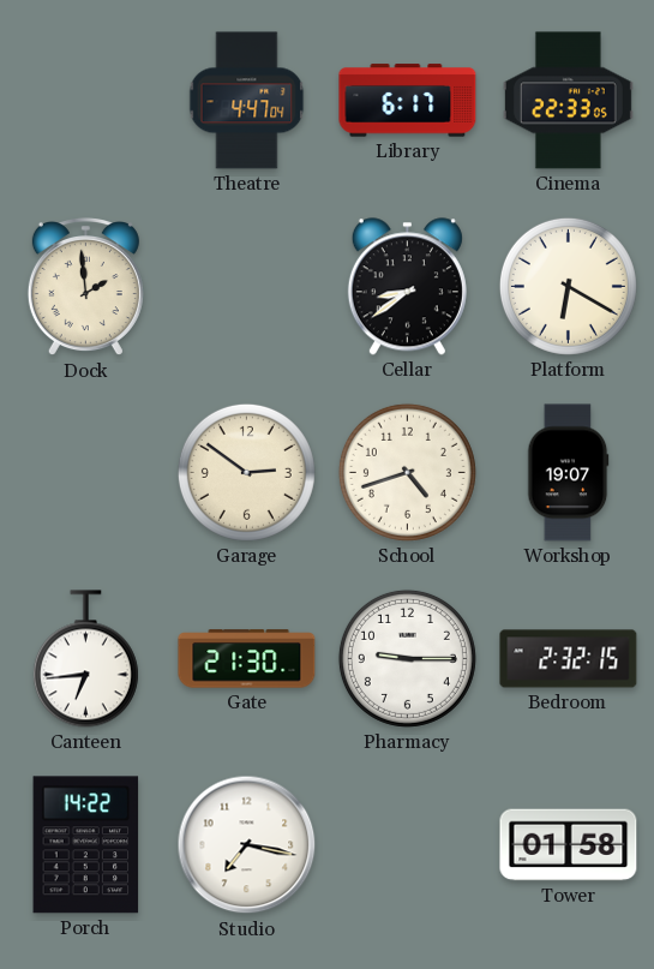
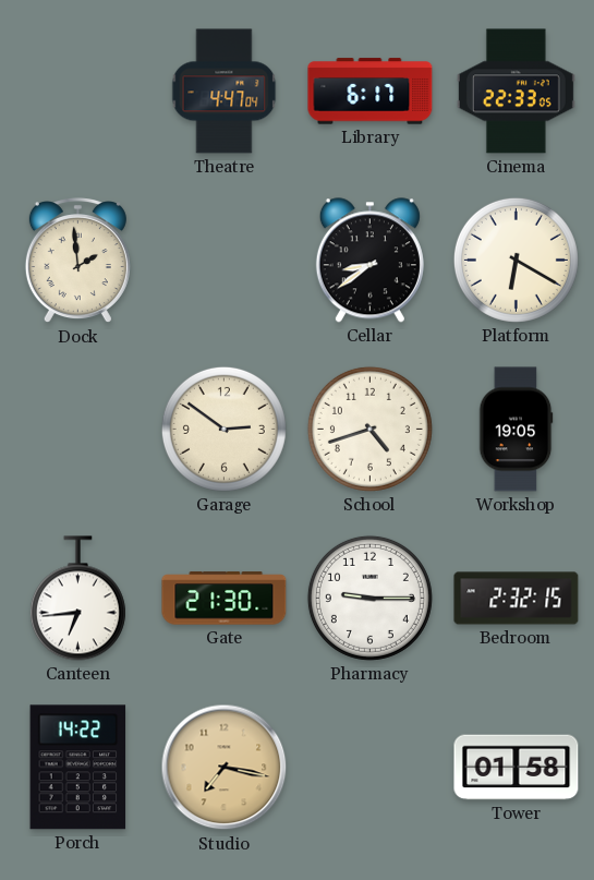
Workshop: 19:07 -> 19:05
Studio dial: white -> champagne
